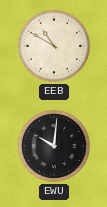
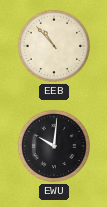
EEB: 10:50 -> 10:53
